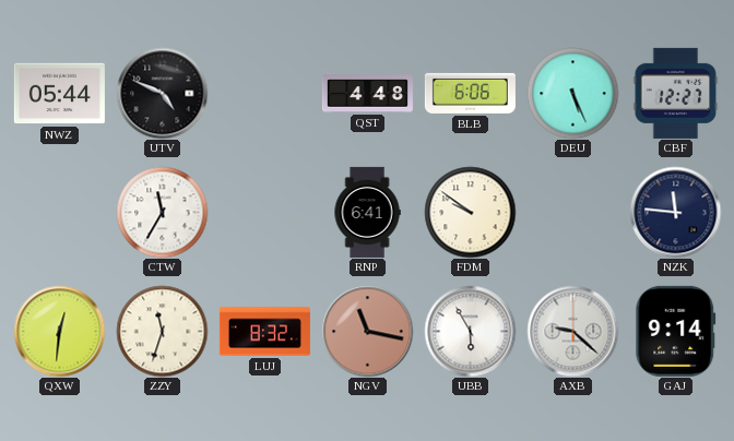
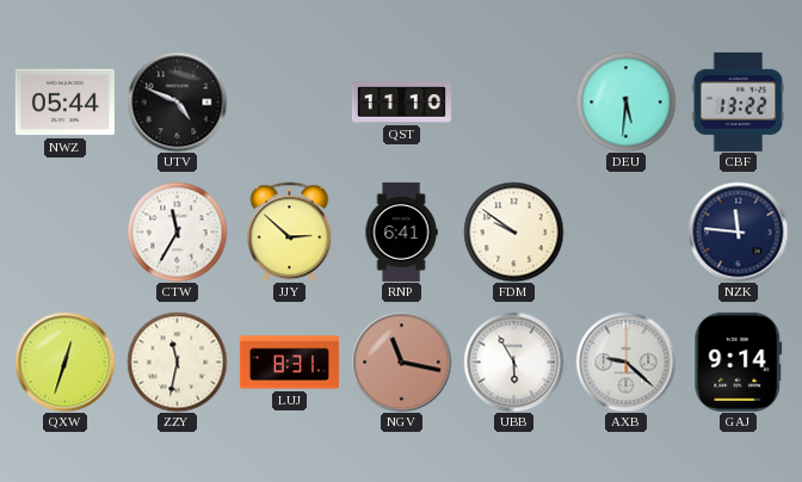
QST: 4:48 -> 11:10
BLB: 6:06 -> none
DEU: 5:26 -> 5:31
CBF: 12:27 -> 13:22
JJY: none -> 2:52
QXW: 12:31 -> 12:33
ZZY: 11:33 -> 11:32
LUJ: 8:32 -> 8:31
